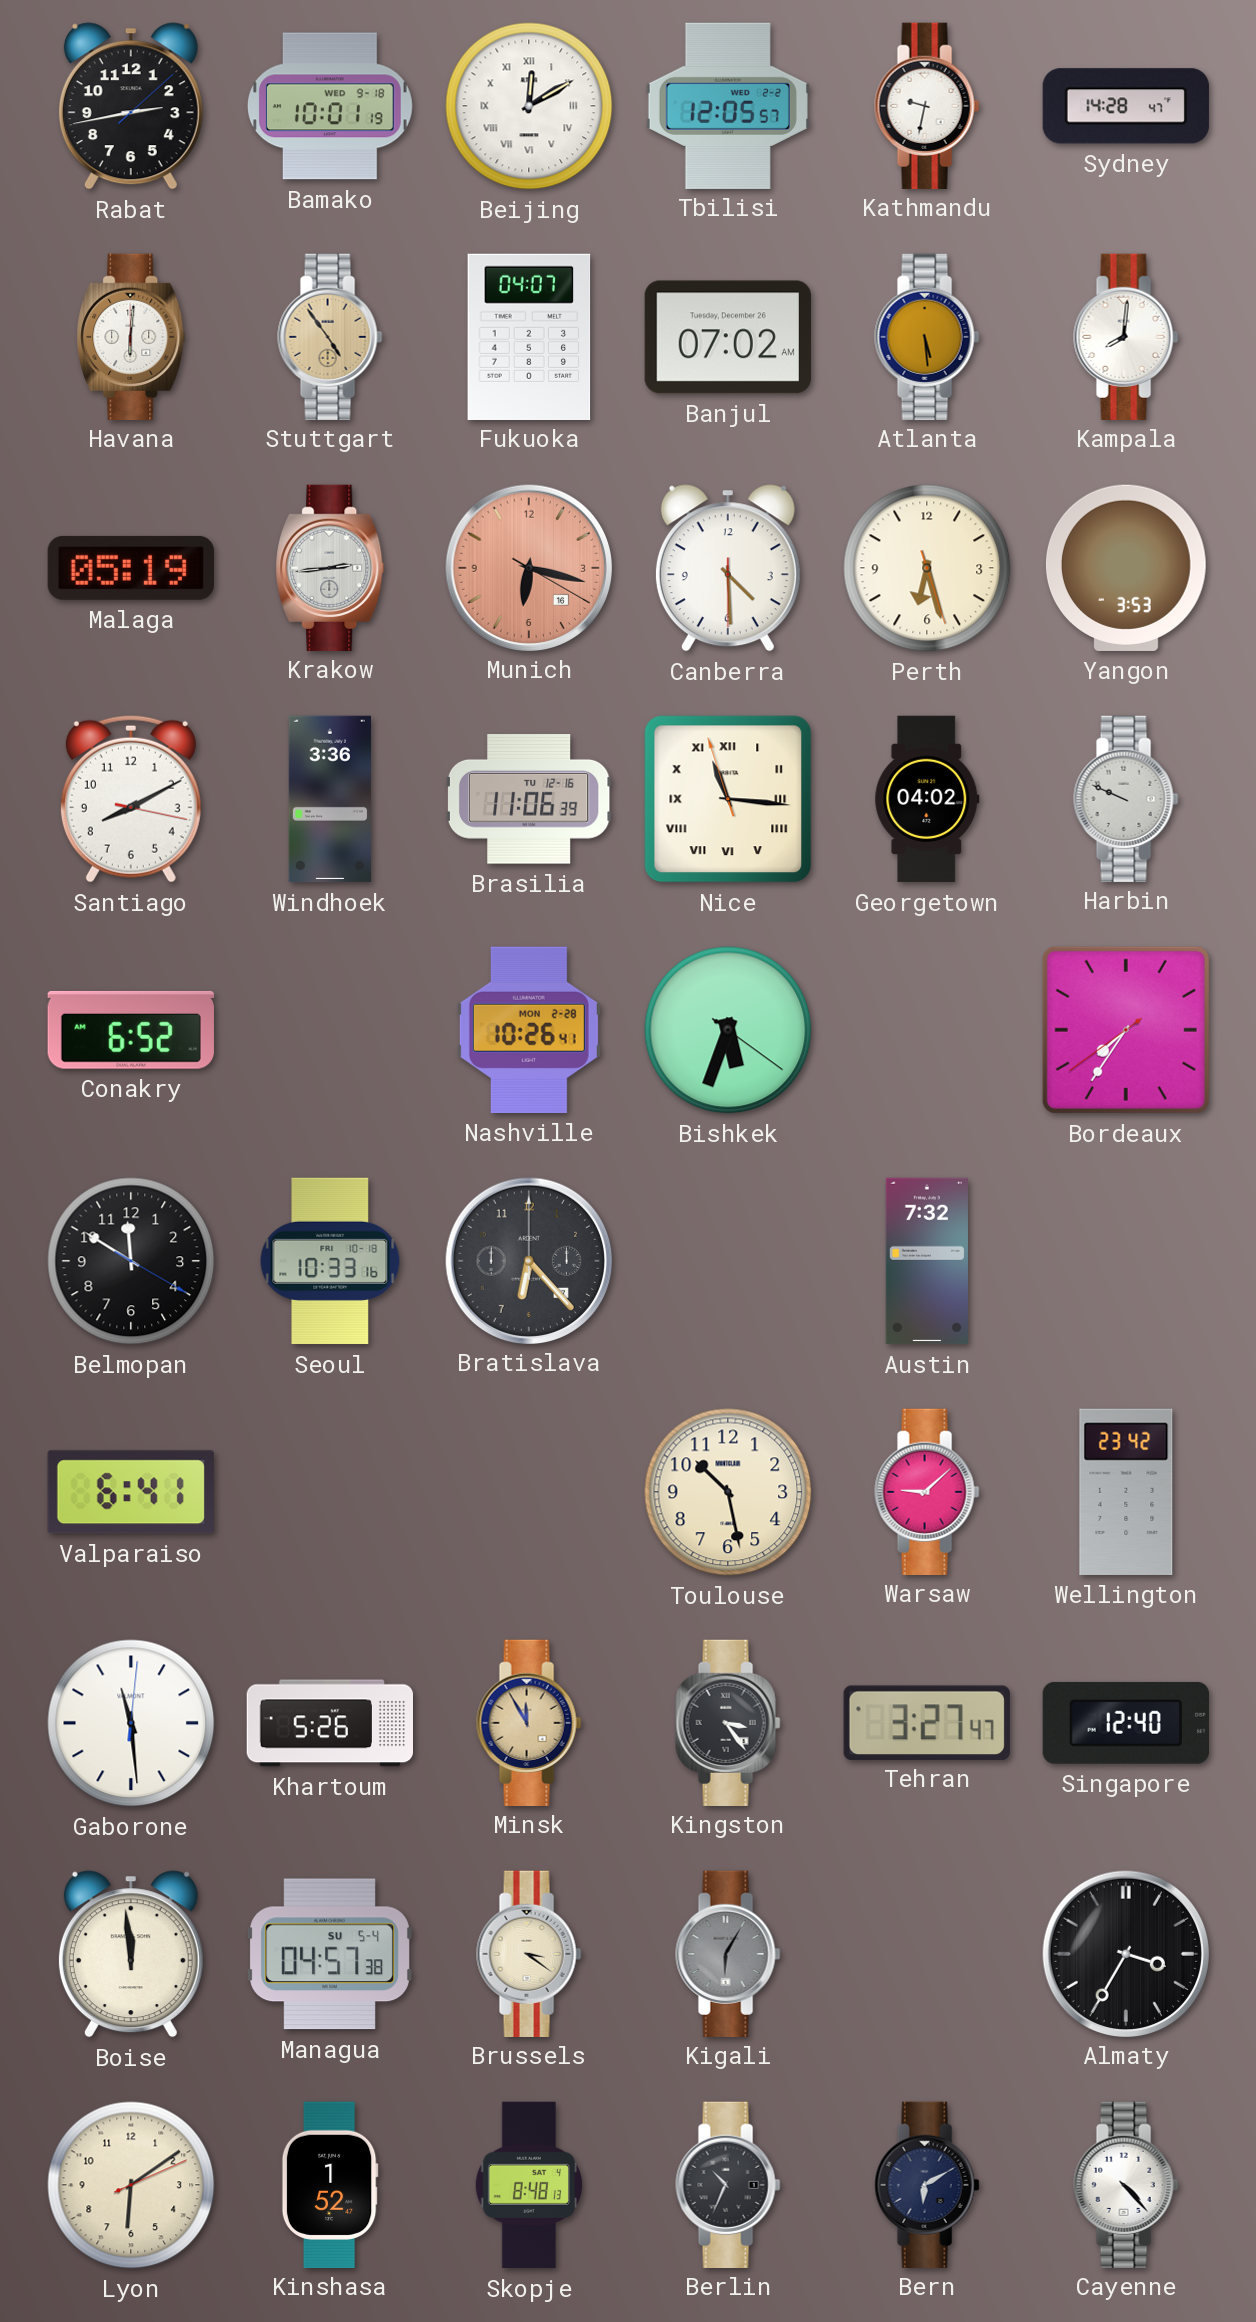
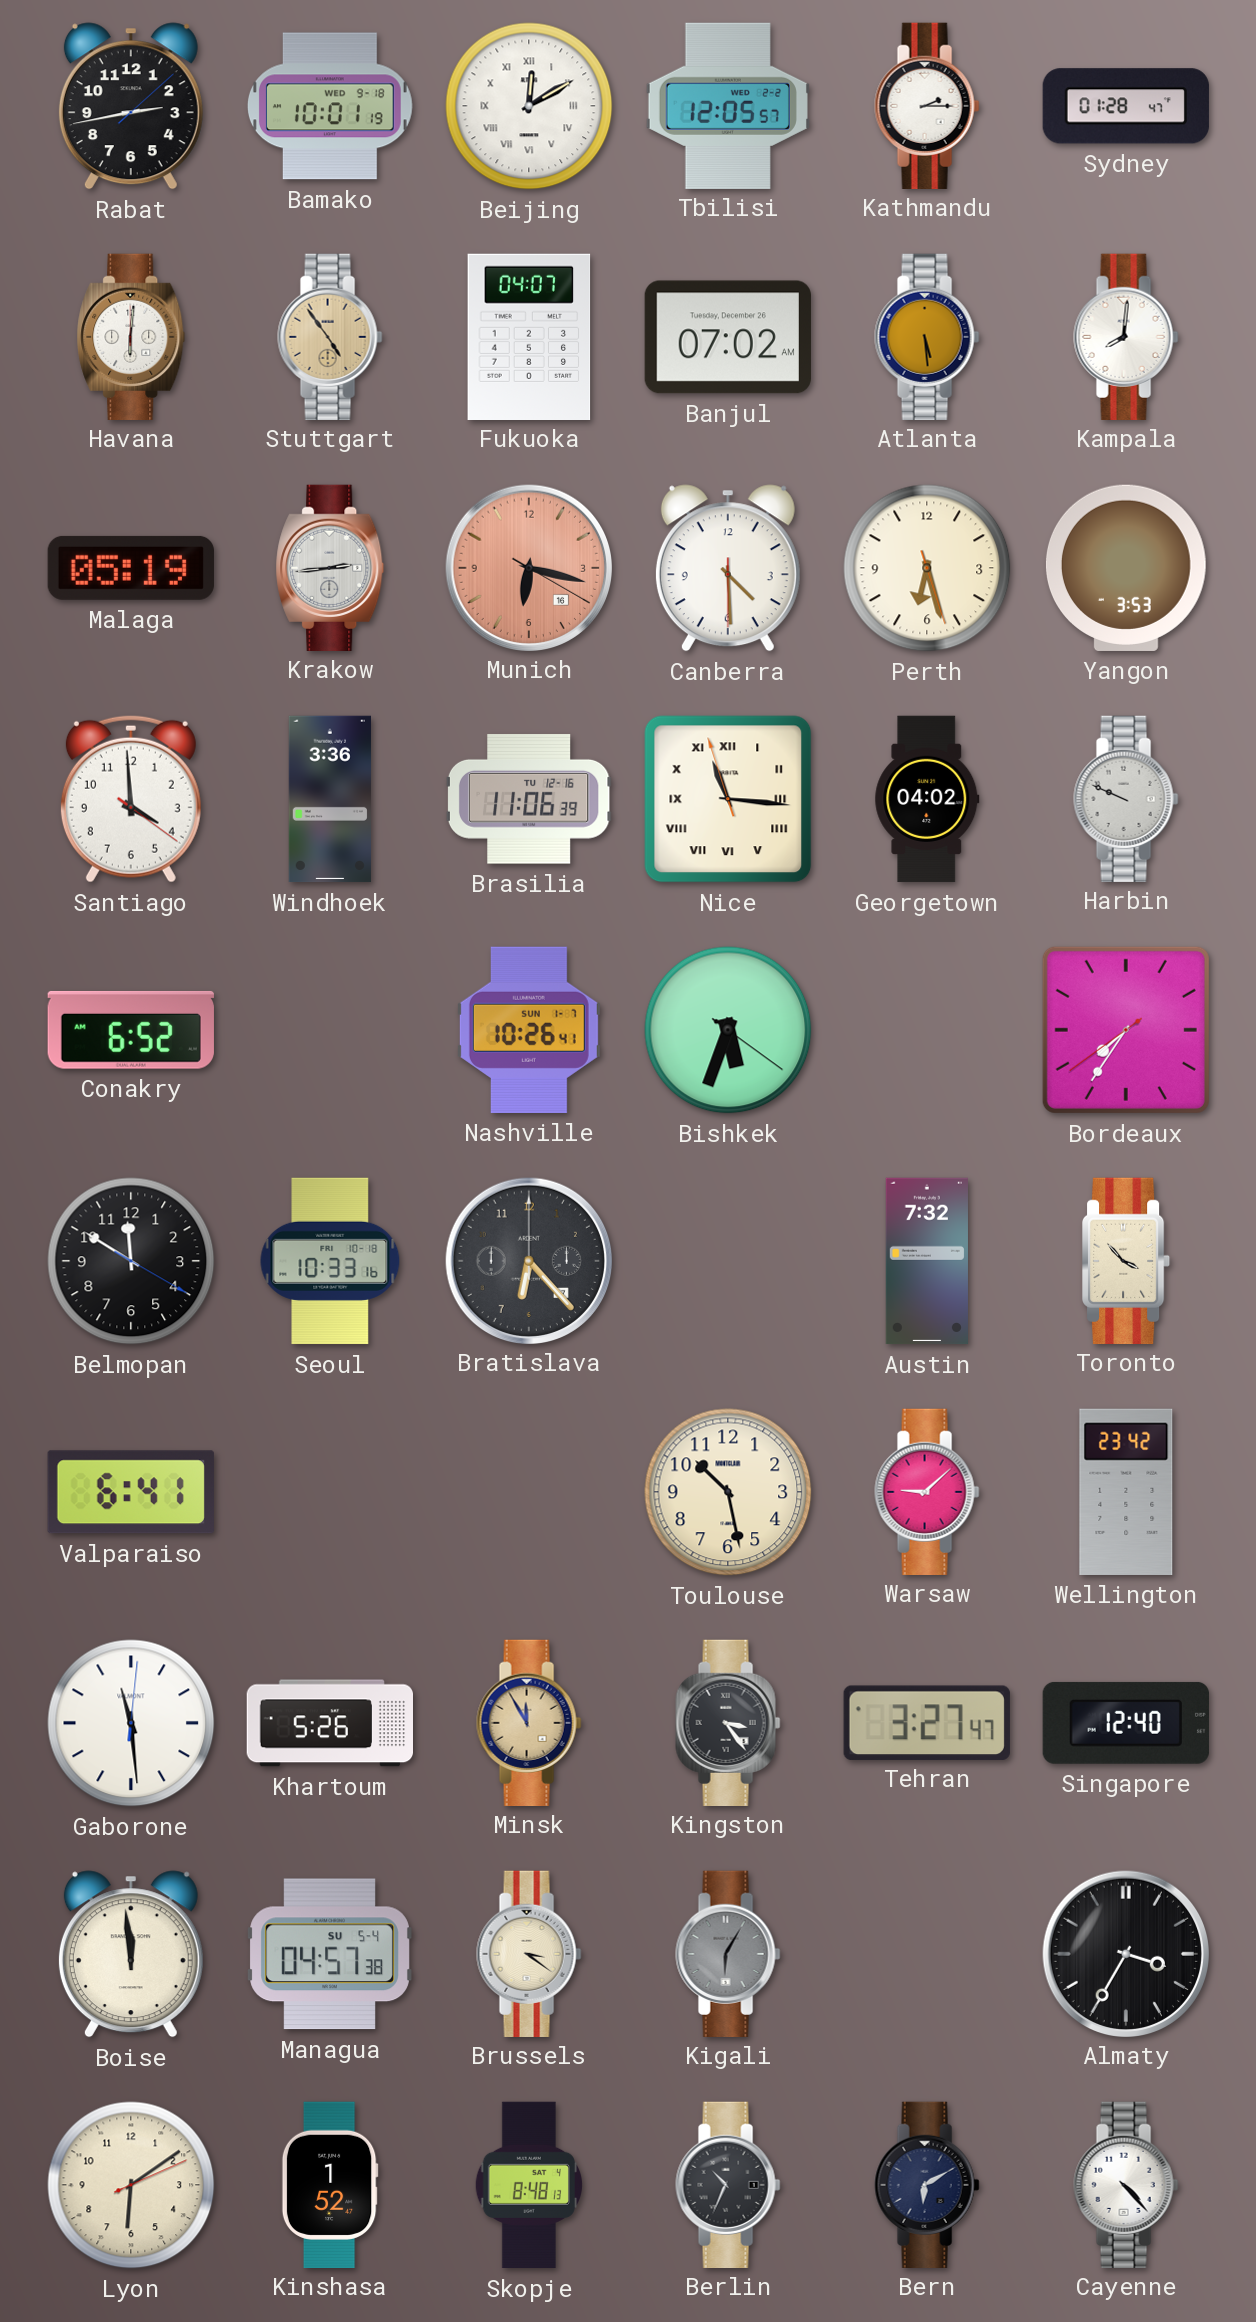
Kathmandu: 9:32 -> 2:15
Sydney: 14:28 -> 01:28
Santiago: 8:10 -> 3:59
Nashville date: MON 2-28 -> SUN 1-7
Toronto: none -> 3:53
